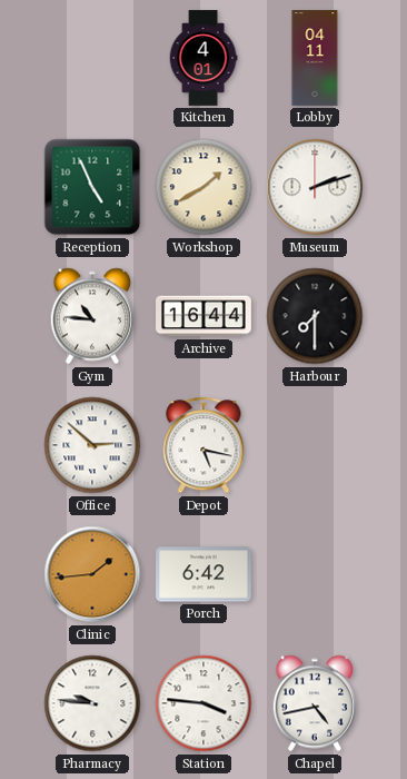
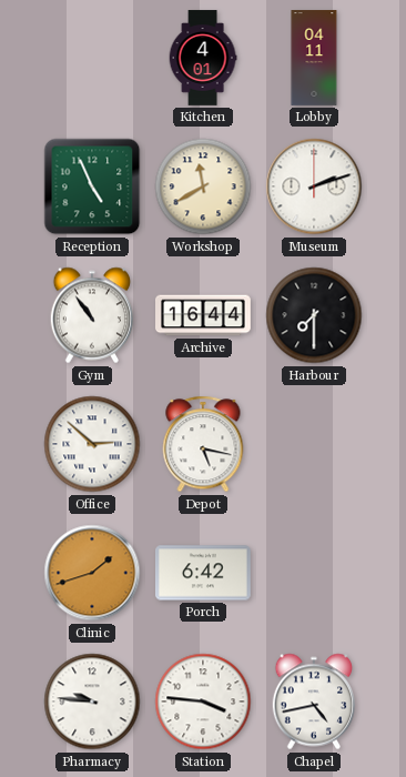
Workshop: 1:40 -> 11:40
Gym: 10:46 -> 10:54
Clinic: 1:44 -> 1:42
